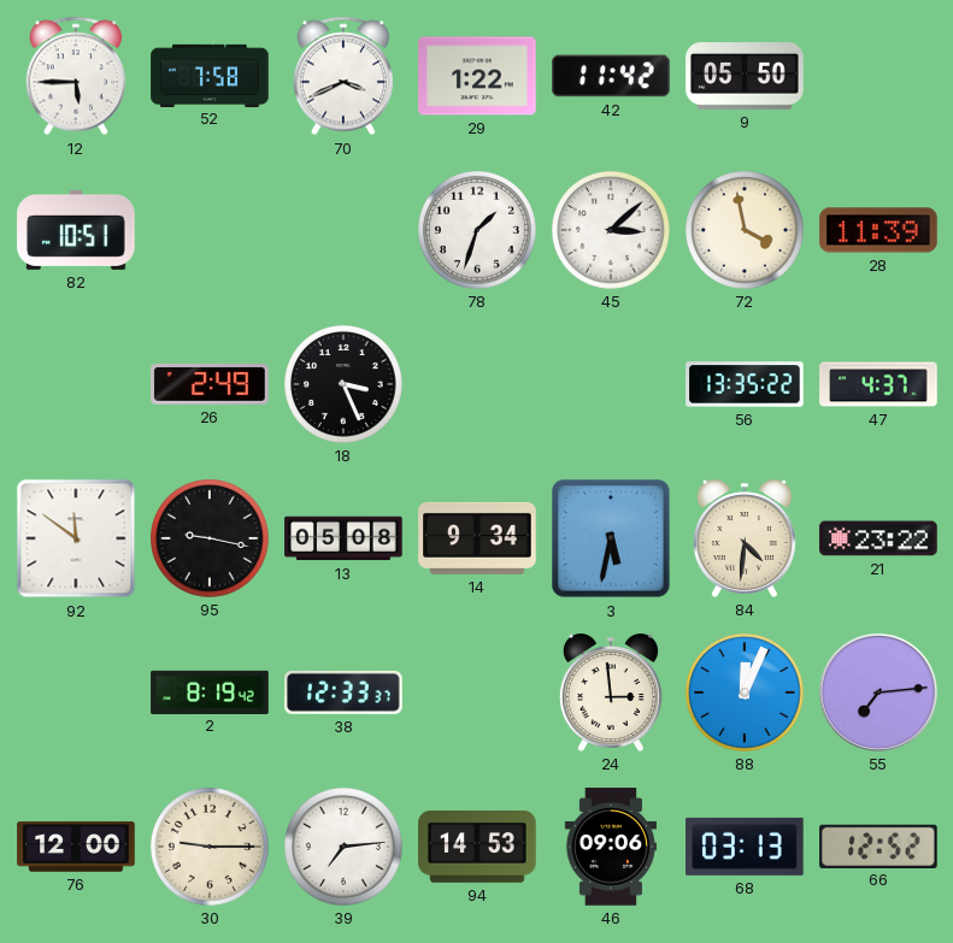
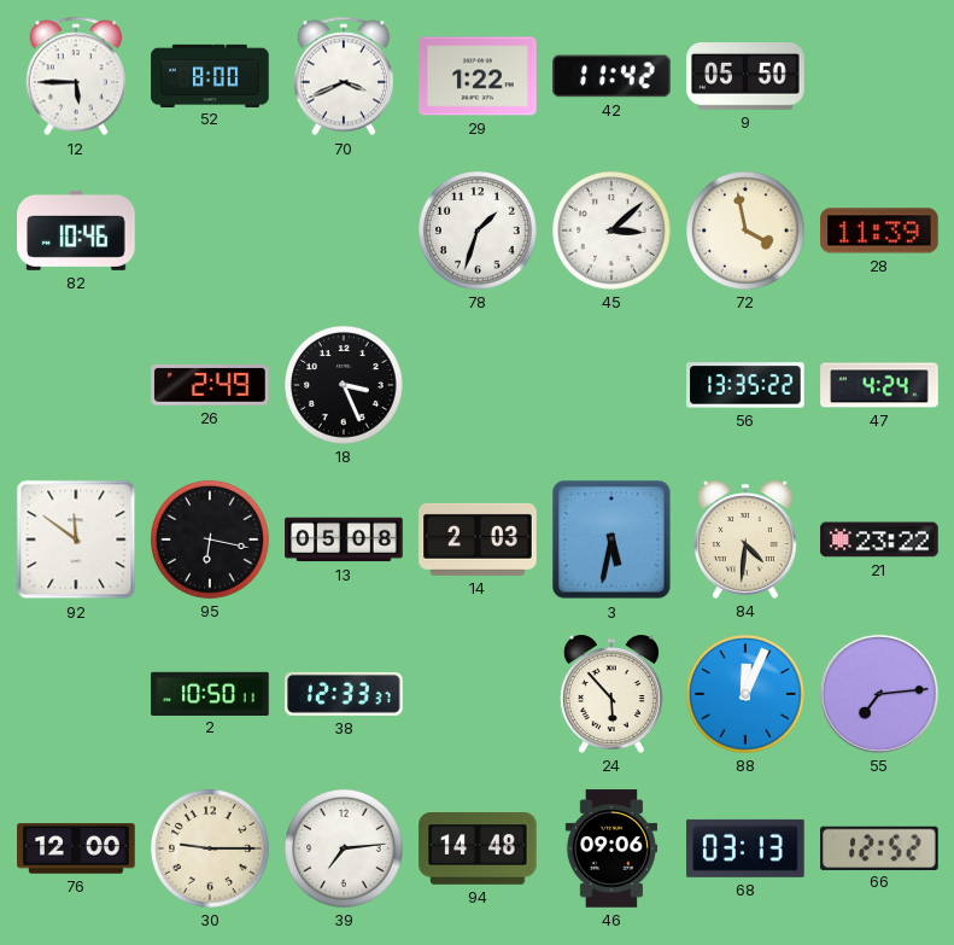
52: 7:58 -> 8:00
82: 10:51 -> 10:46
47: 4:37 -> 4:24
95: 9:17 -> 6:17
14: 9:34 -> 2:03
2: 8:19 -> 10:50
24: 2:59 -> 5:53
94: 14:53 -> 14:48
